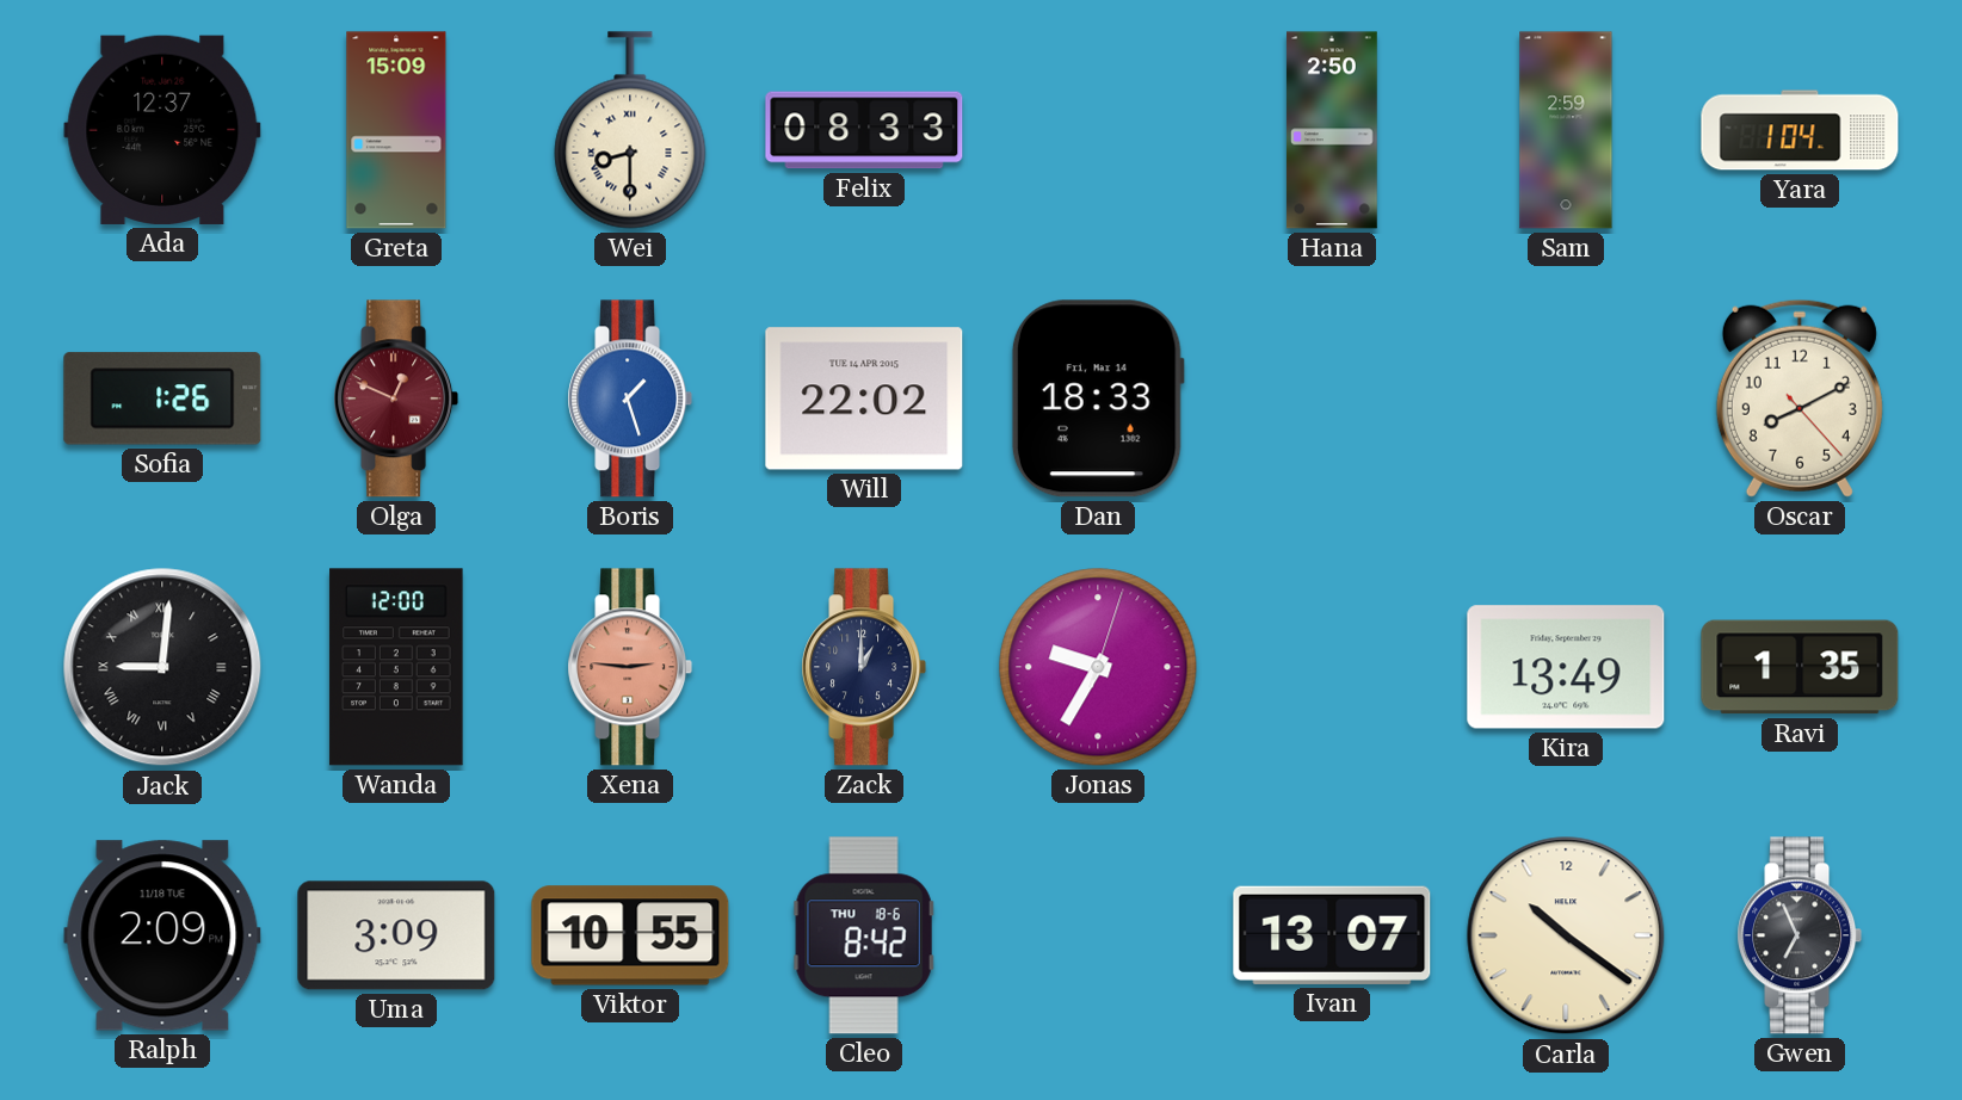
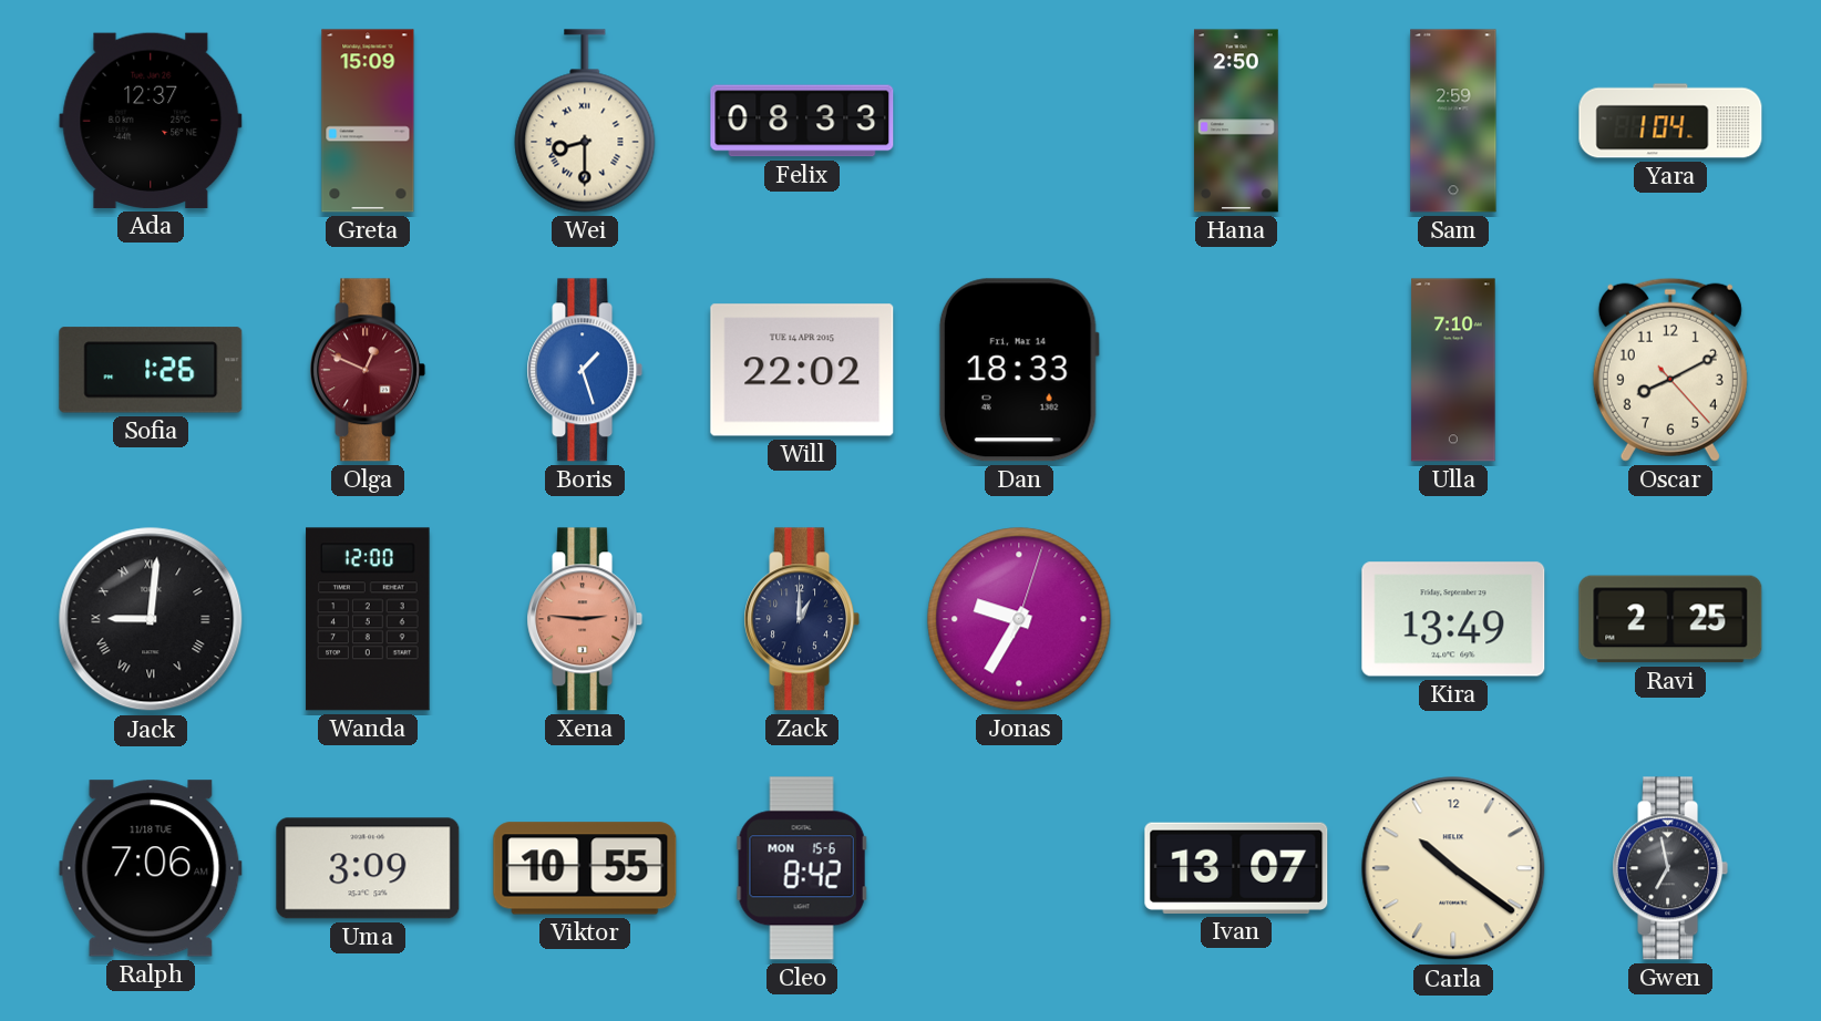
Ulla: none -> 7:10
Ravi: 1:35 -> 2:25
Ralph: 2:09 -> 7:06
Cleo date: THU 18-6 -> MON 15-6
Gwen: 6:56 -> 6:58
